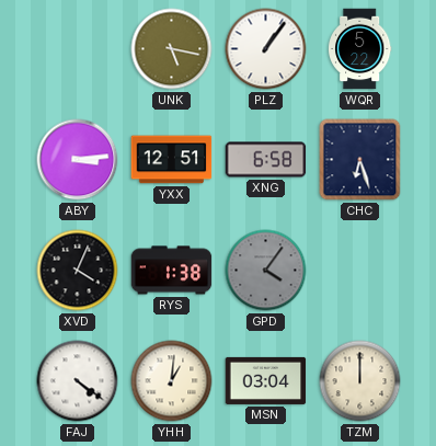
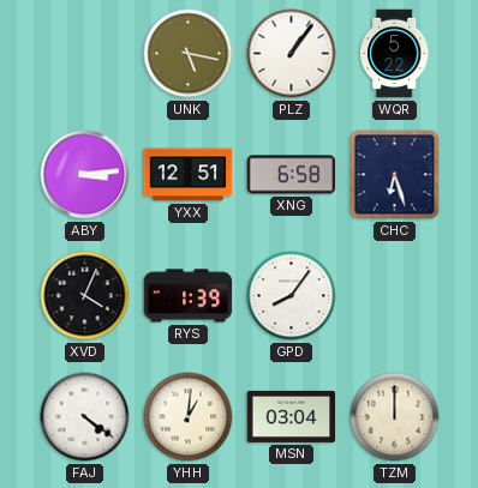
RYS: 1:38 -> 1:39
GPD: 4:06 -> 8:06
GPD dial: grey -> white
